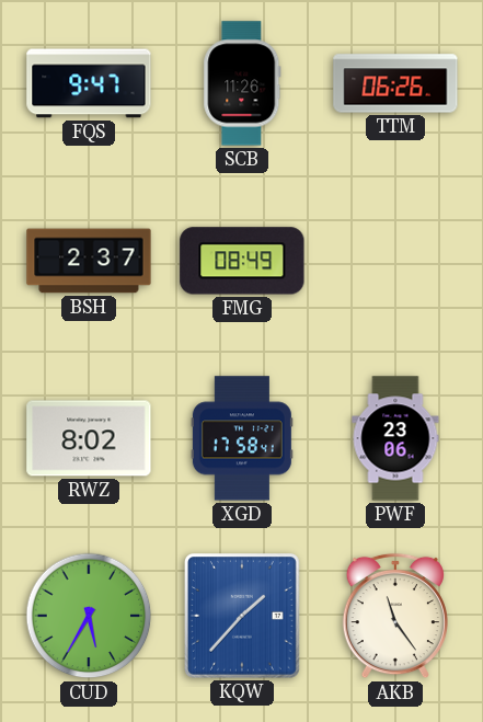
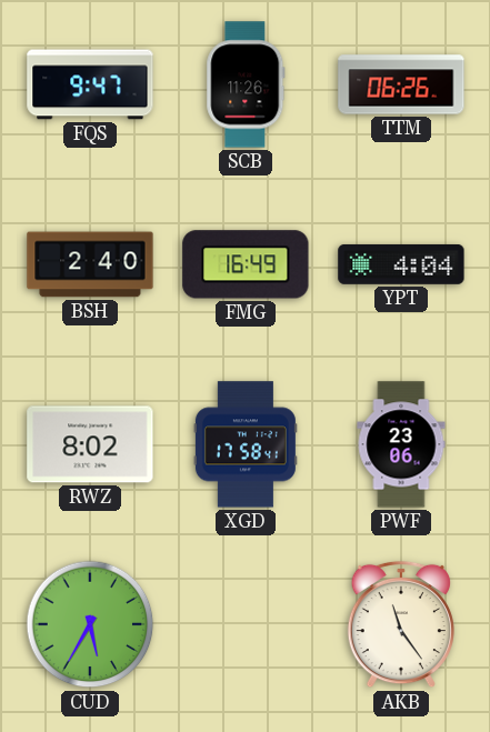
BSH: 2:37 -> 2:40
FMG: 08:49 -> 16:49
YPT: none -> 4:04
KQW: 1:37 -> none
